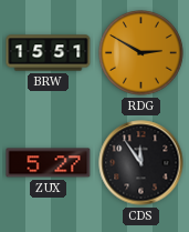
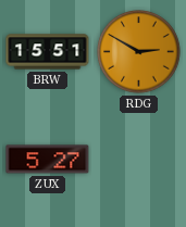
CDS: 11:54 -> none
